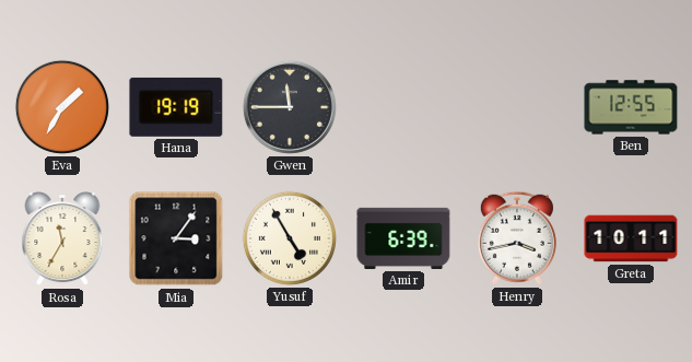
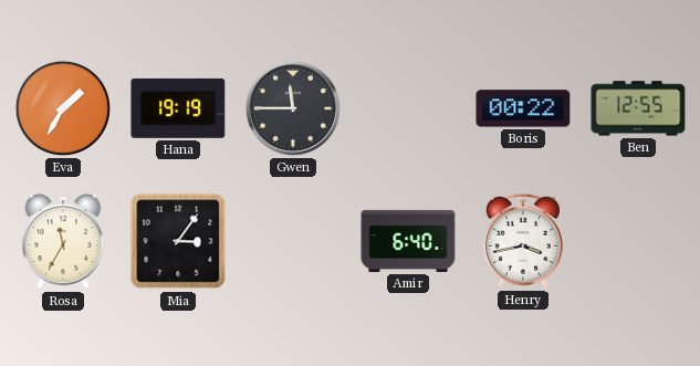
Boris: none -> 00:22
Yusuf: 4:55 -> none
Amir: 6:39 -> 6:40
Greta: 10:11 -> none
